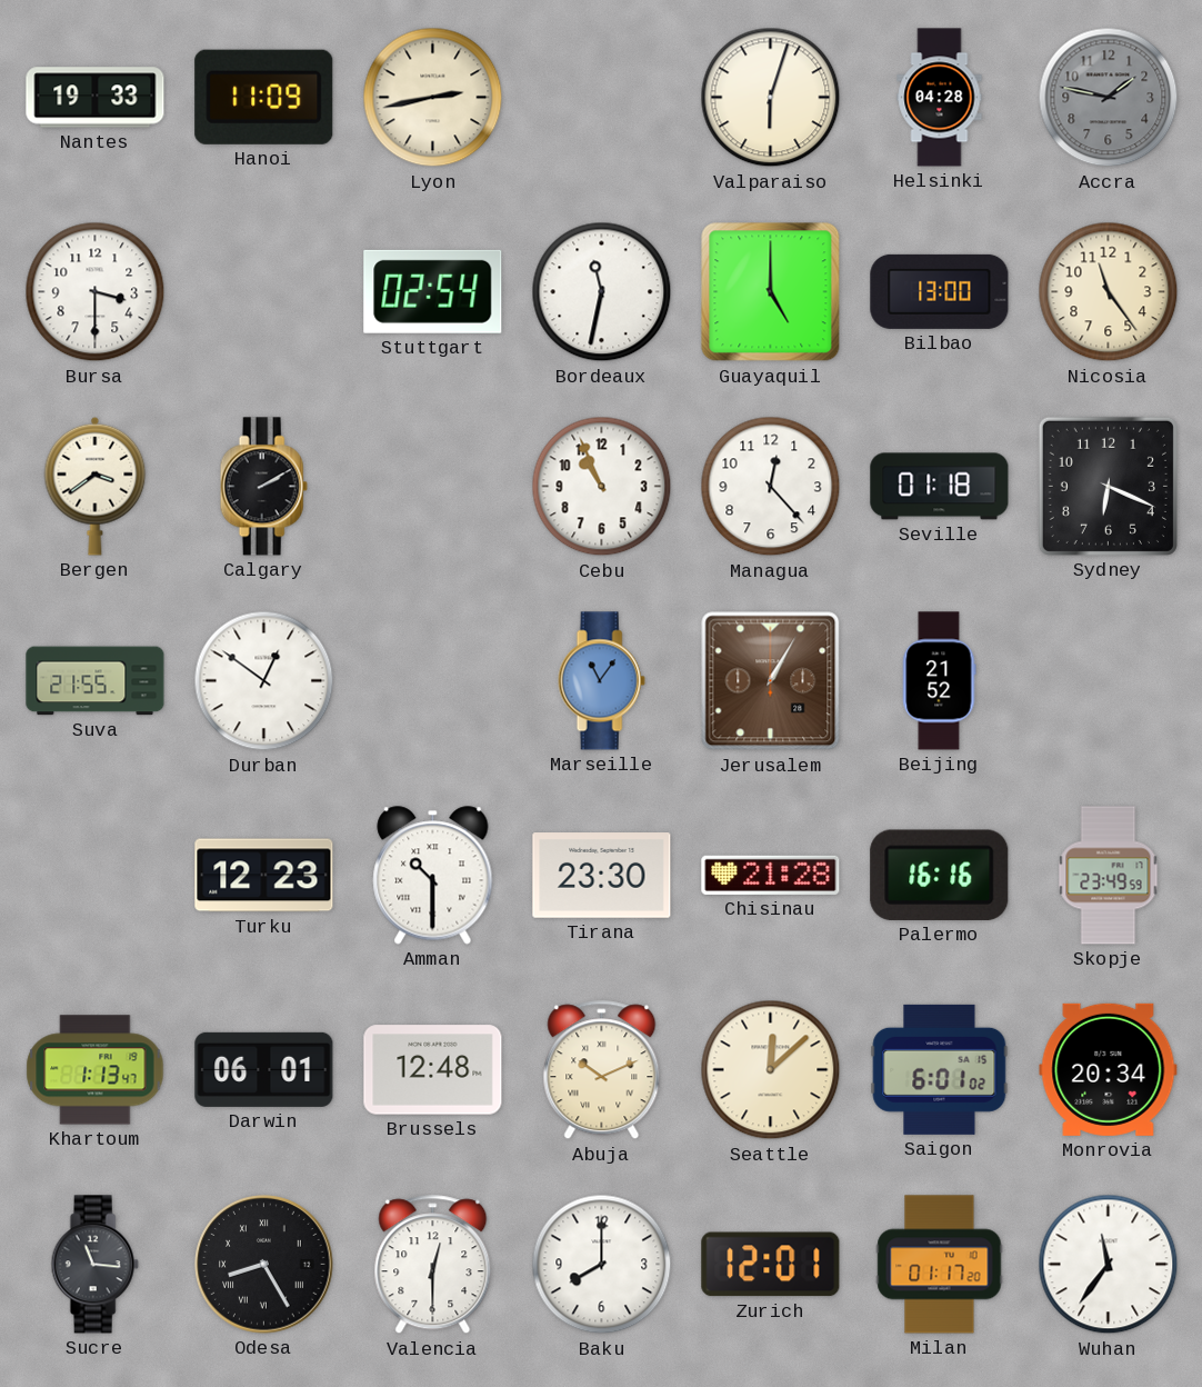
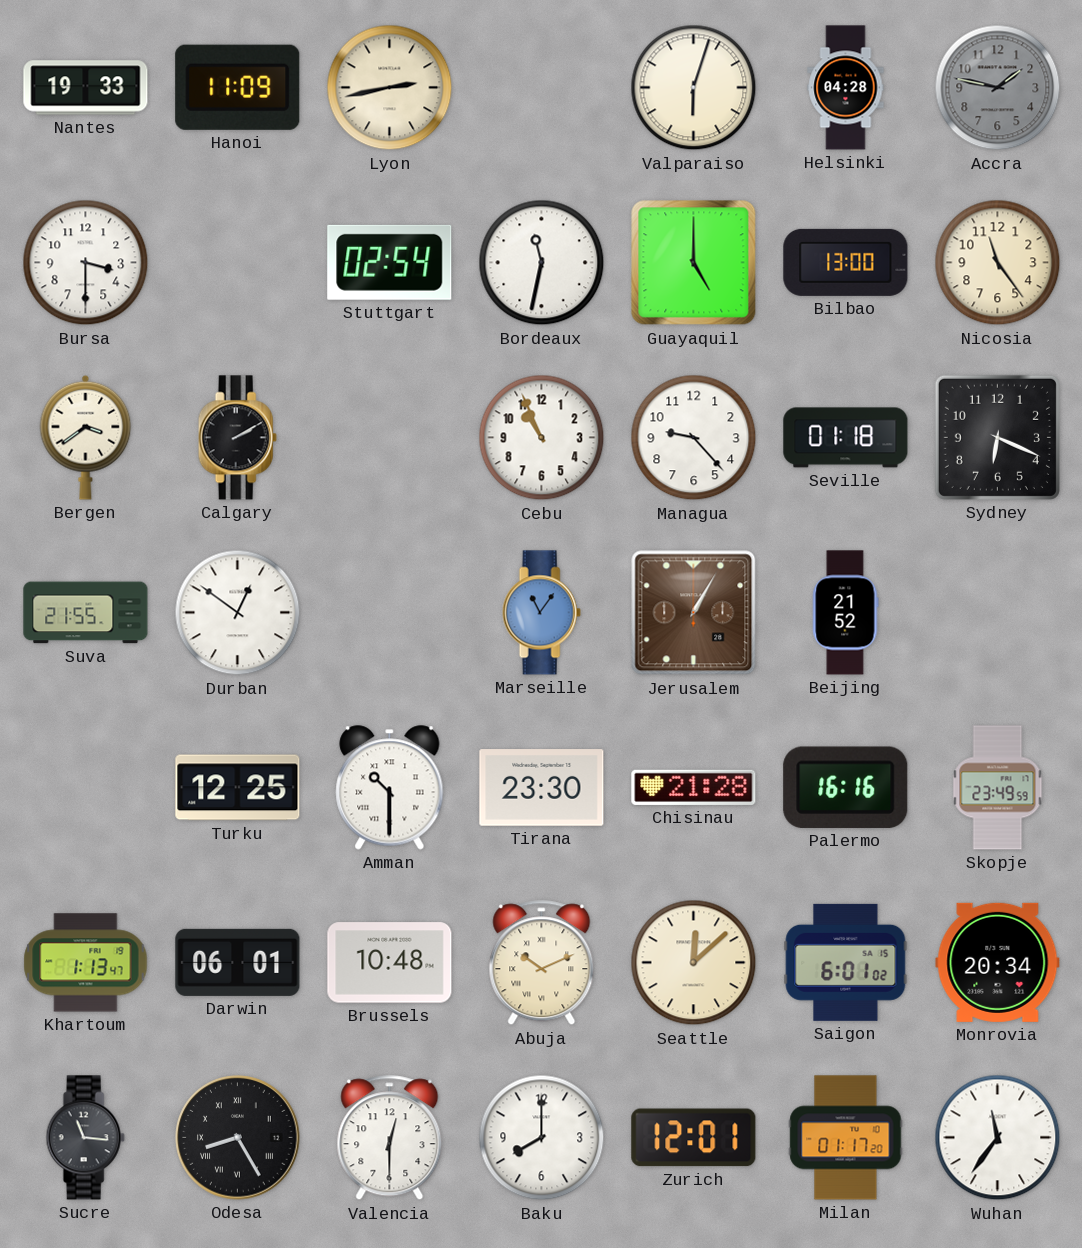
Managua: 12:23 -> 9:23
Turku: 12:23 -> 12:25
Brussels: 12:48 -> 10:48
